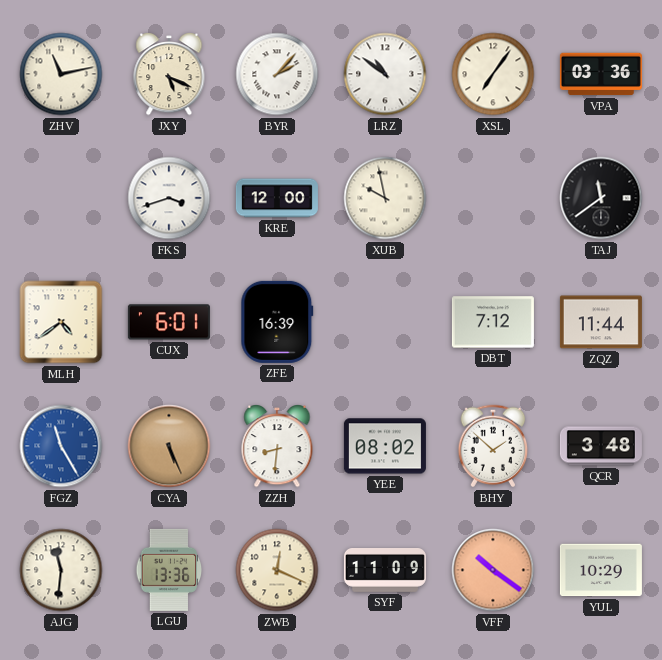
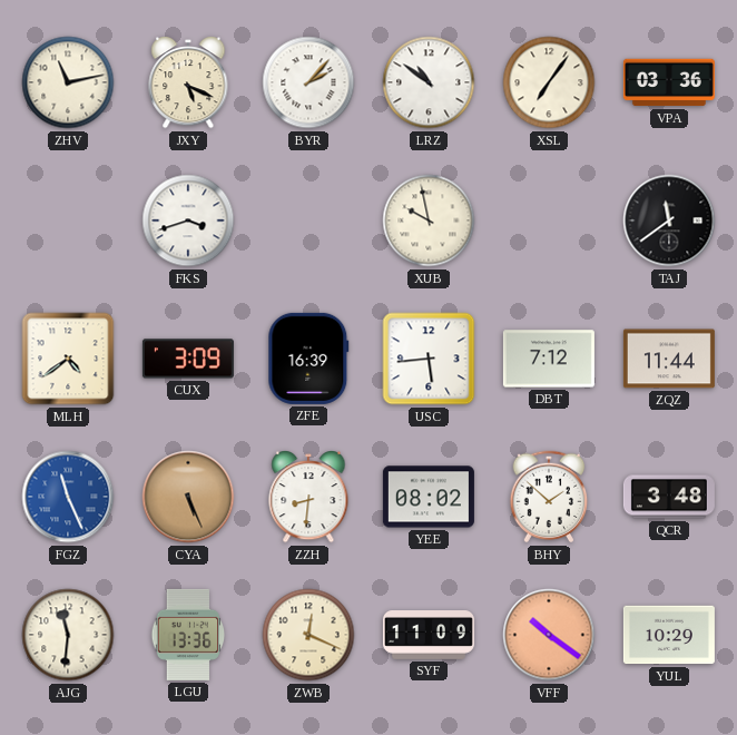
KRE: 12:00 -> none
CUX: 6:01 -> 3:09
USC: none -> 5:44
FGZ: 11:25 -> 11:26
